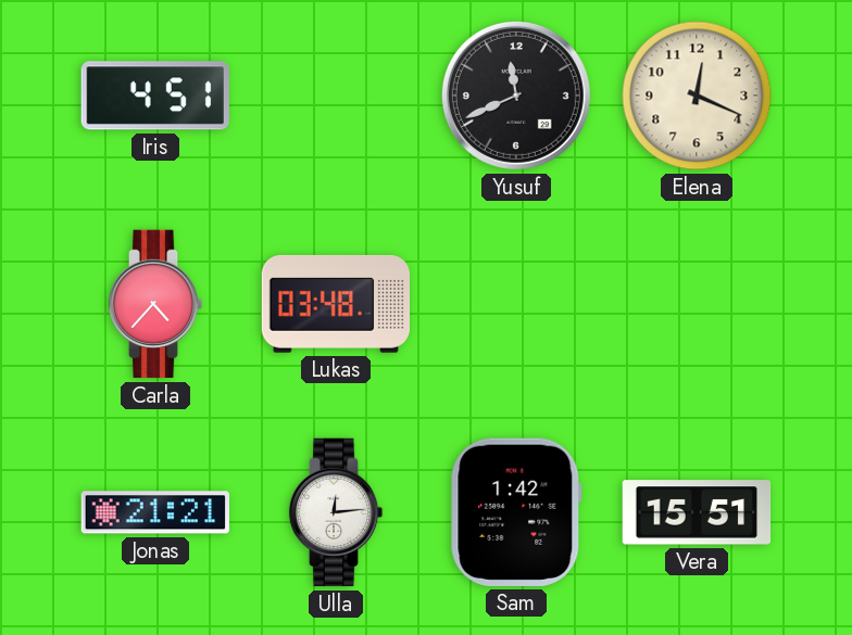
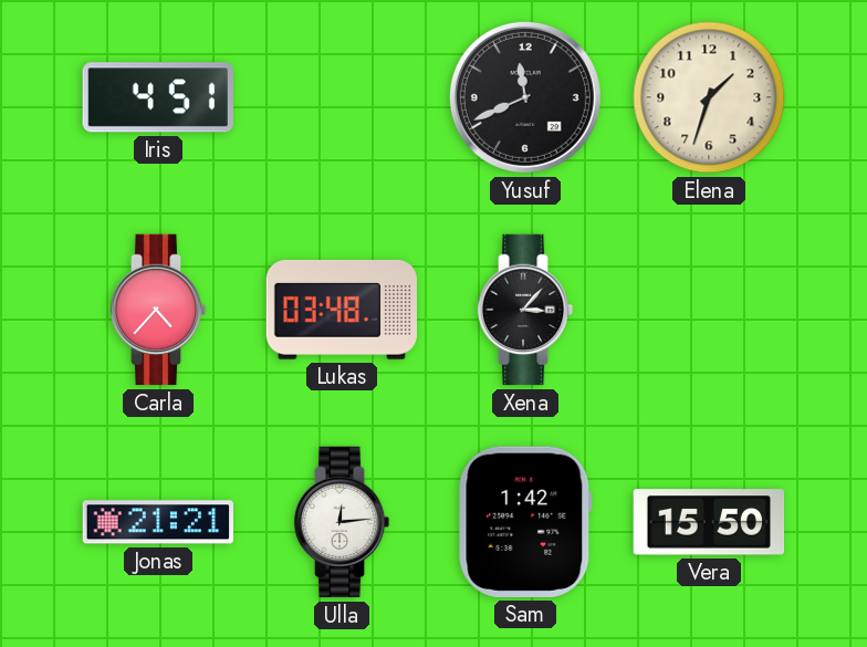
Elena: 12:19 -> 1:33
Xena: none -> 3:07
Vera: 15:51 -> 15:50
